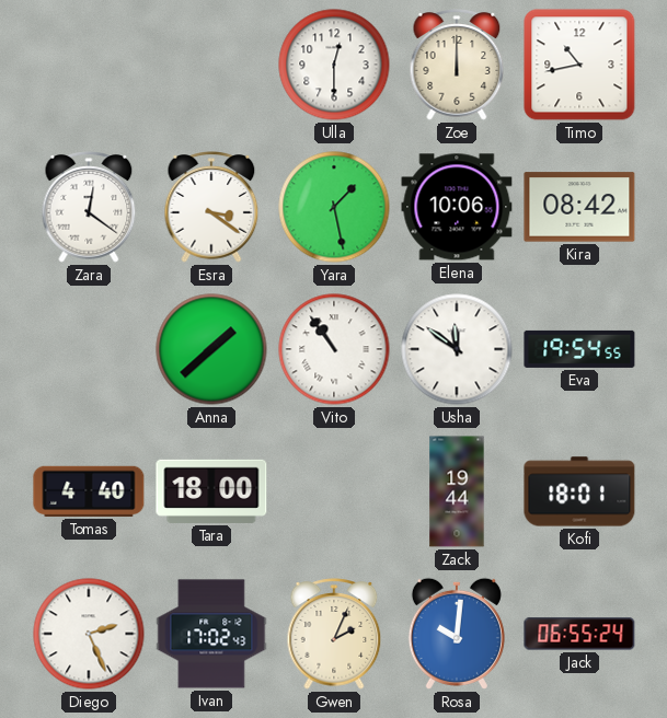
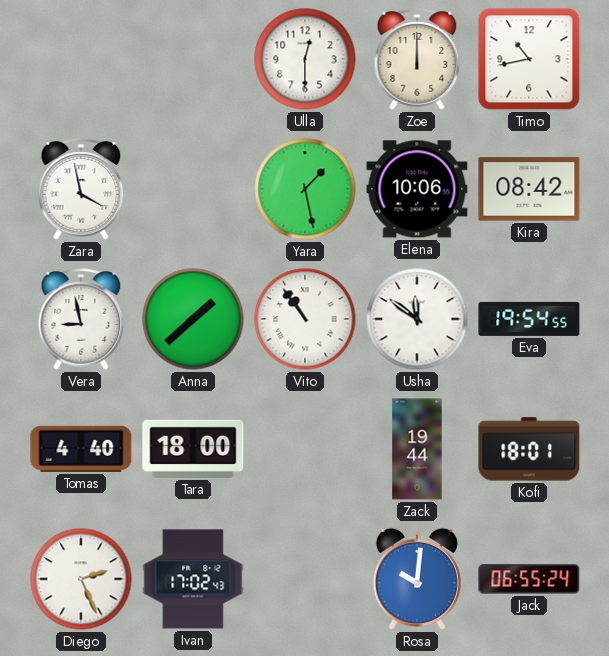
Zara: 12:21 -> 3:58
Esra: 3:21 -> none
Vera: none -> 8:58
Gwen: 2:04 -> none
